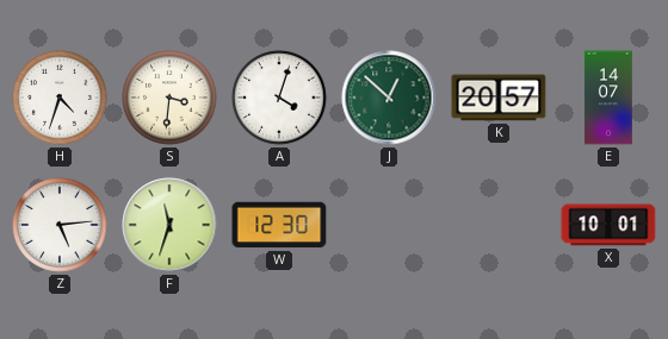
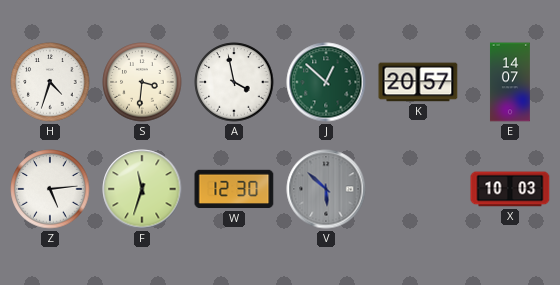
A: 4:03 -> 3:58
V: none -> 5:52
X: 10:01 -> 10:03
